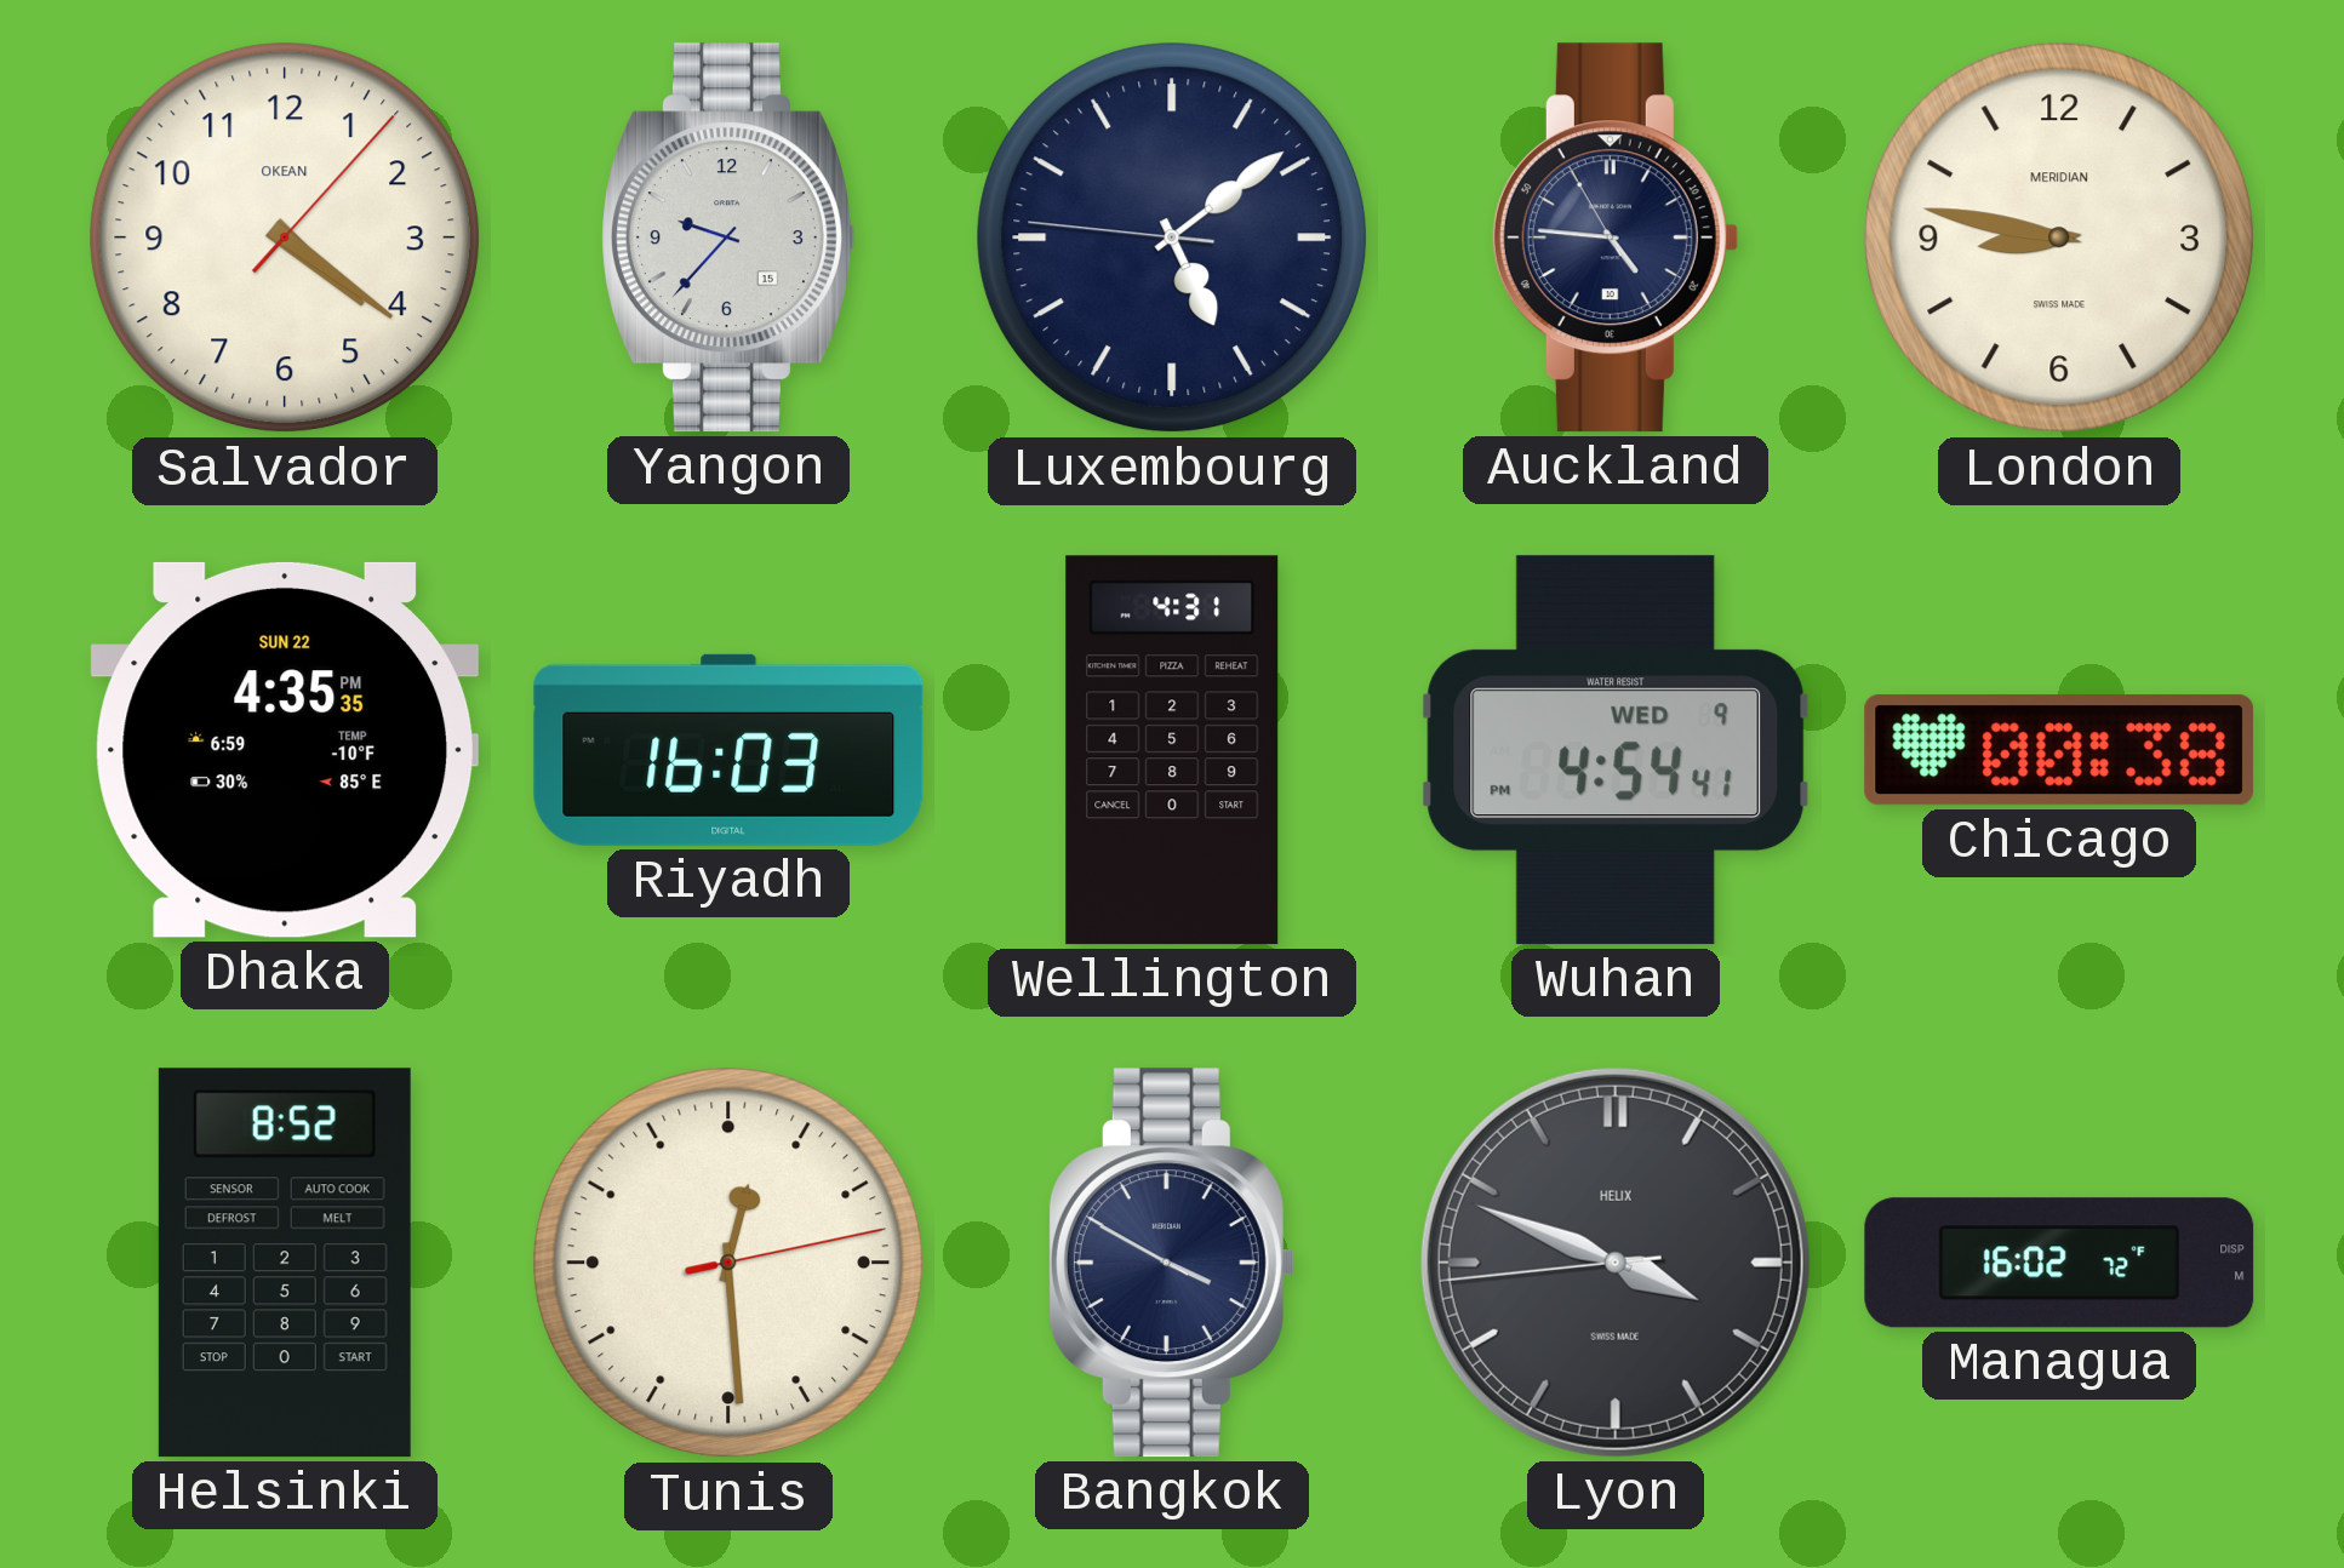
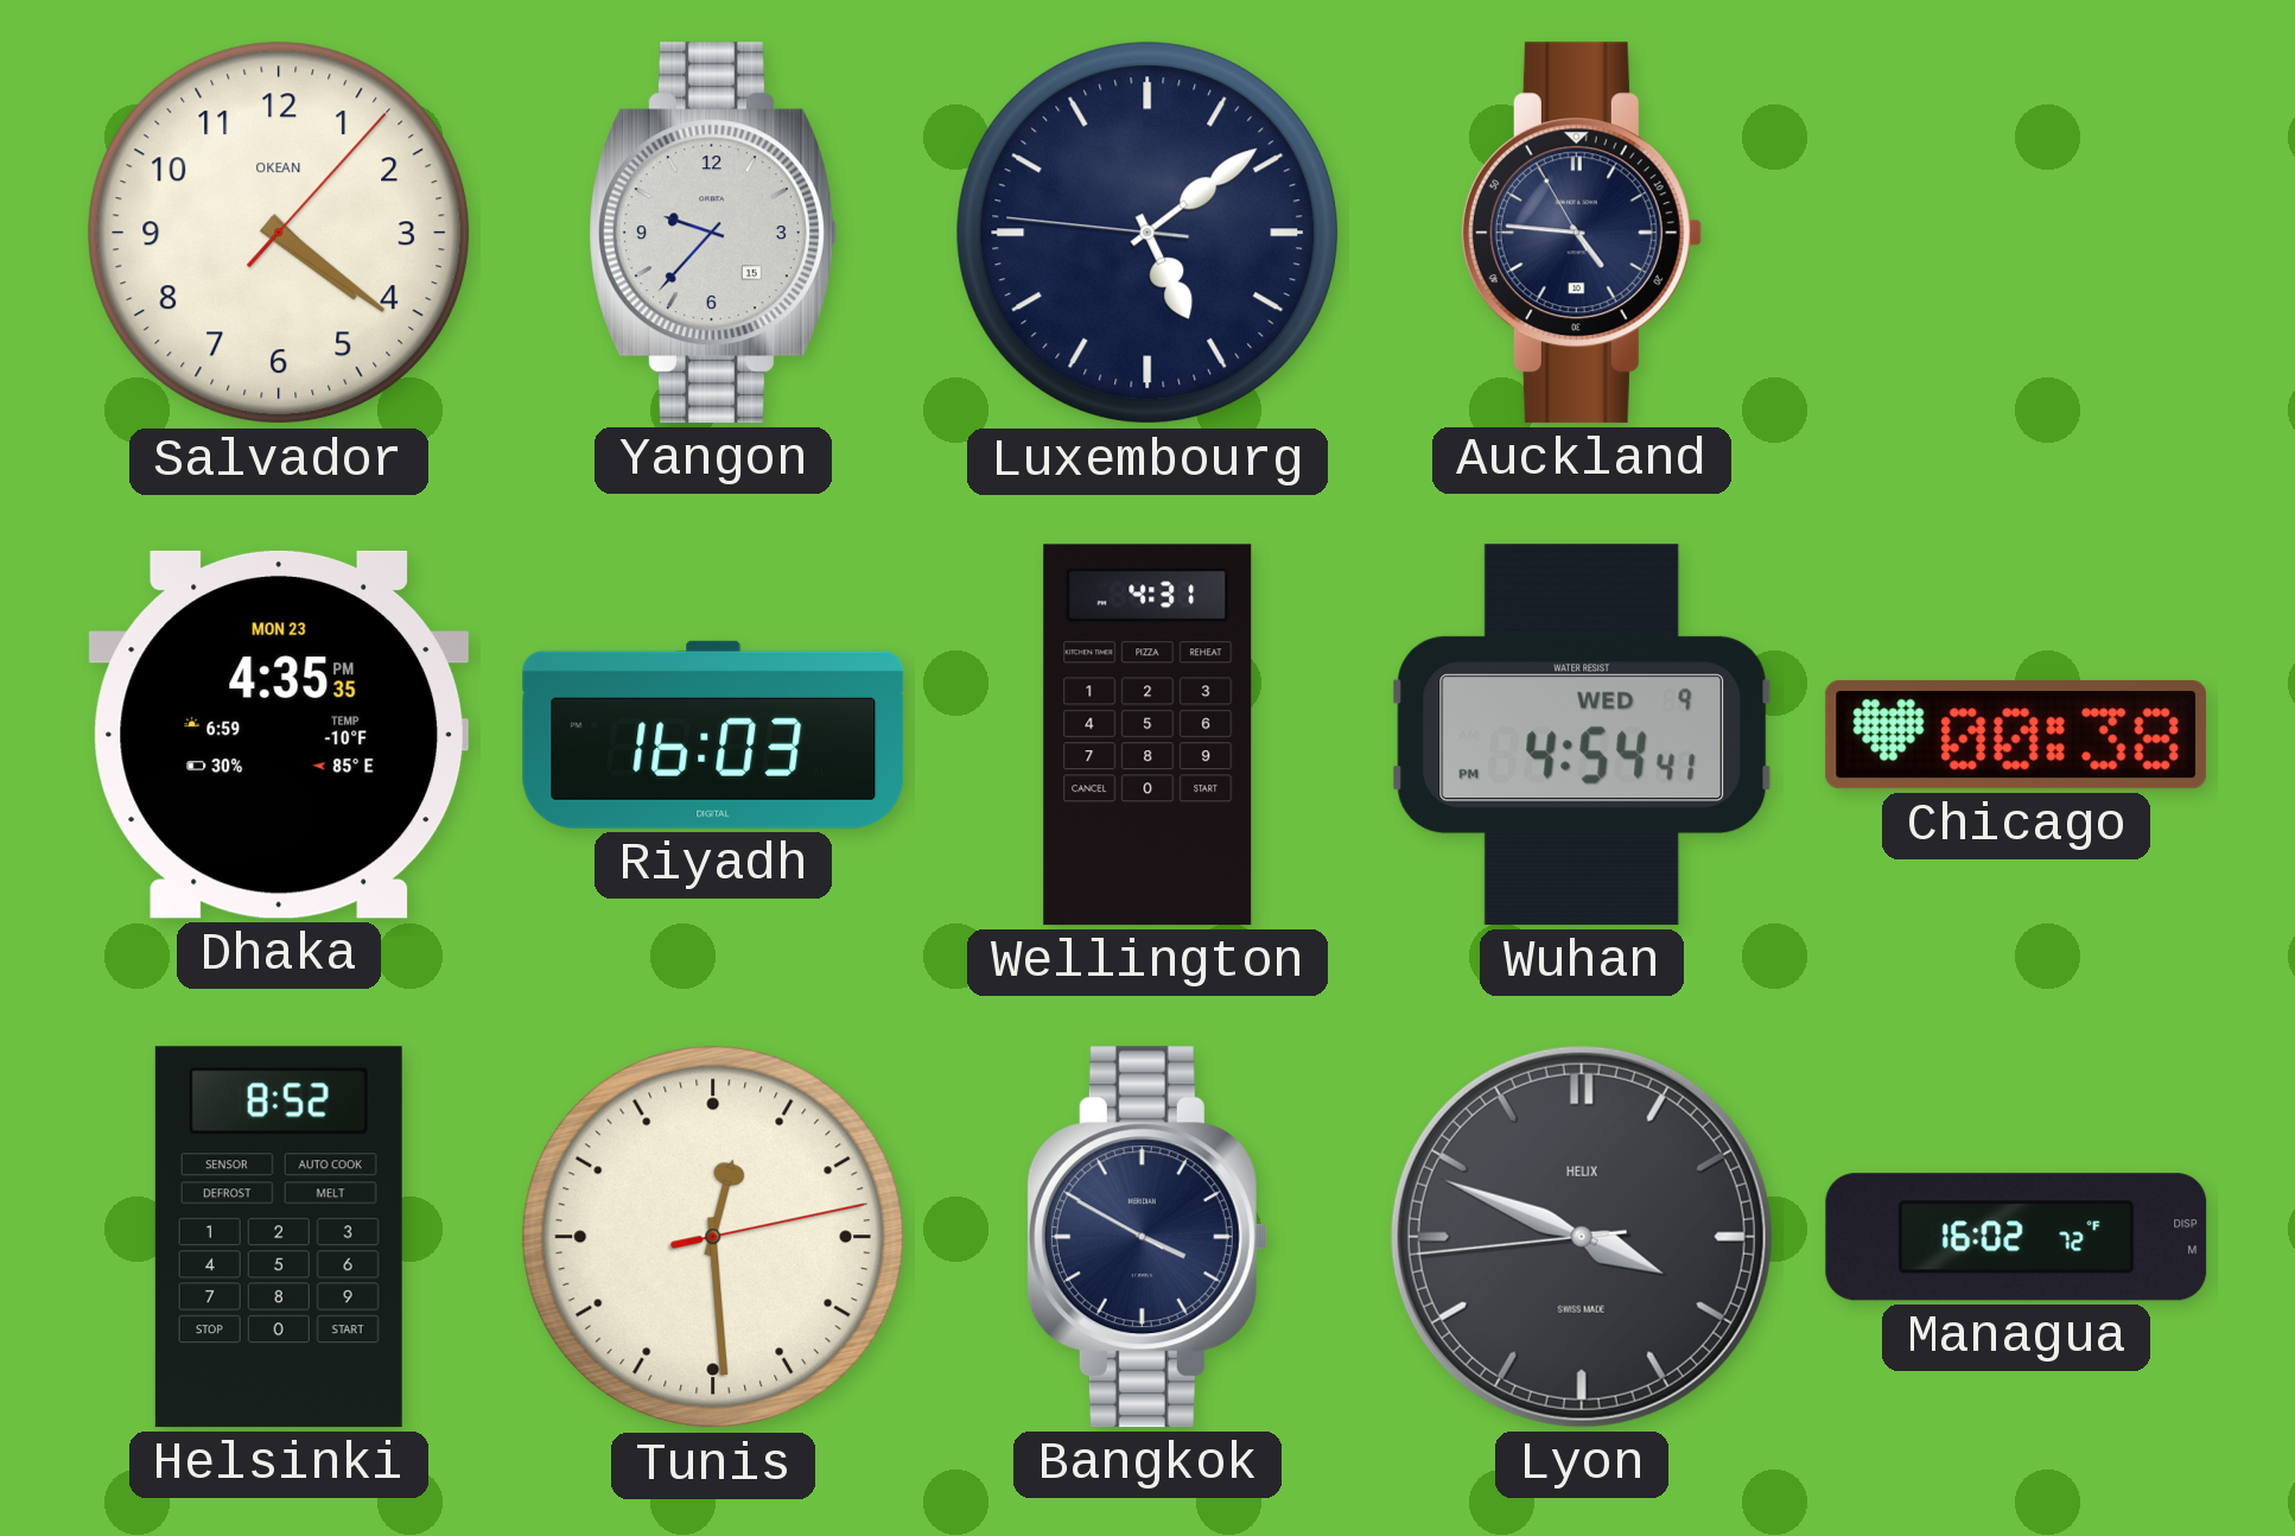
London: 8:47 -> none
Dhaka date: SUN 22 -> MON 23
